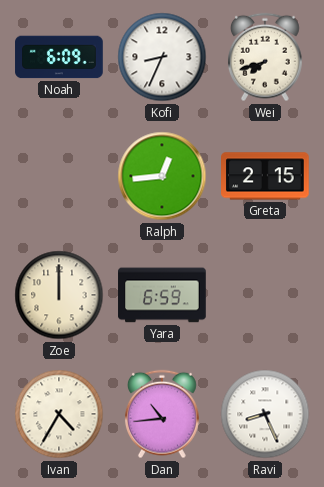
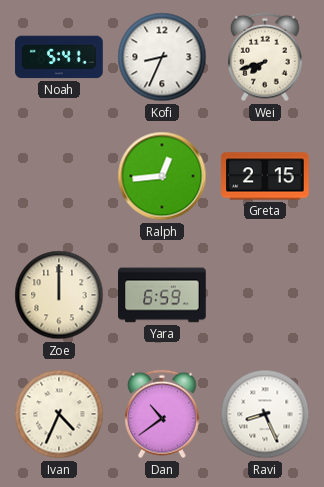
Noah: 6:09 -> 5:41
Ivan: 4:35 -> 4:34
Dan: 10:44 -> 10:39
